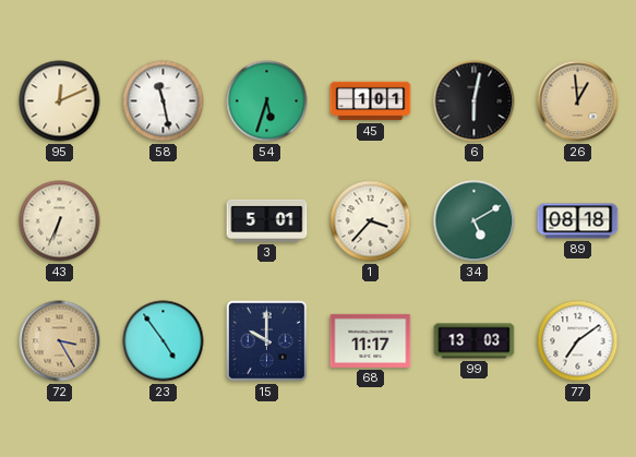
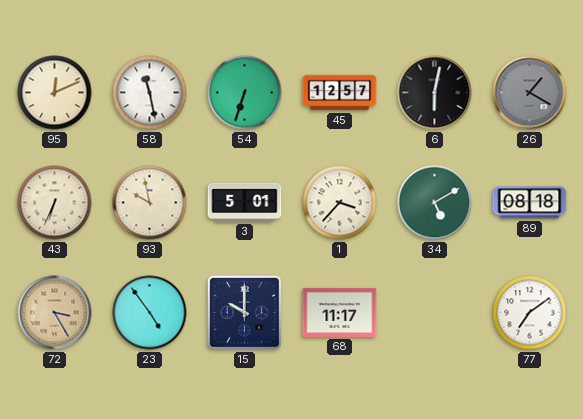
54: 5:33 -> 6:33
45: 1:01 -> 12:57
26: 12:59 -> 1:20
26 dial: champagne -> grey
93: none -> 9:58
99: 13:03 -> none
